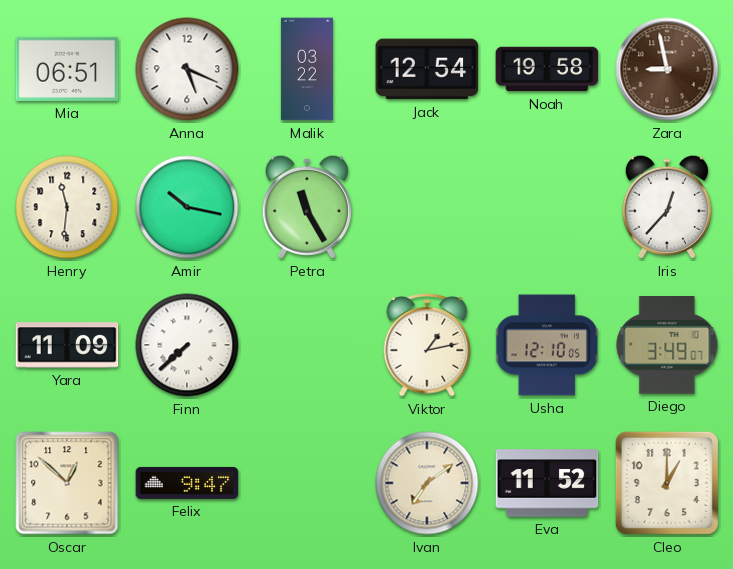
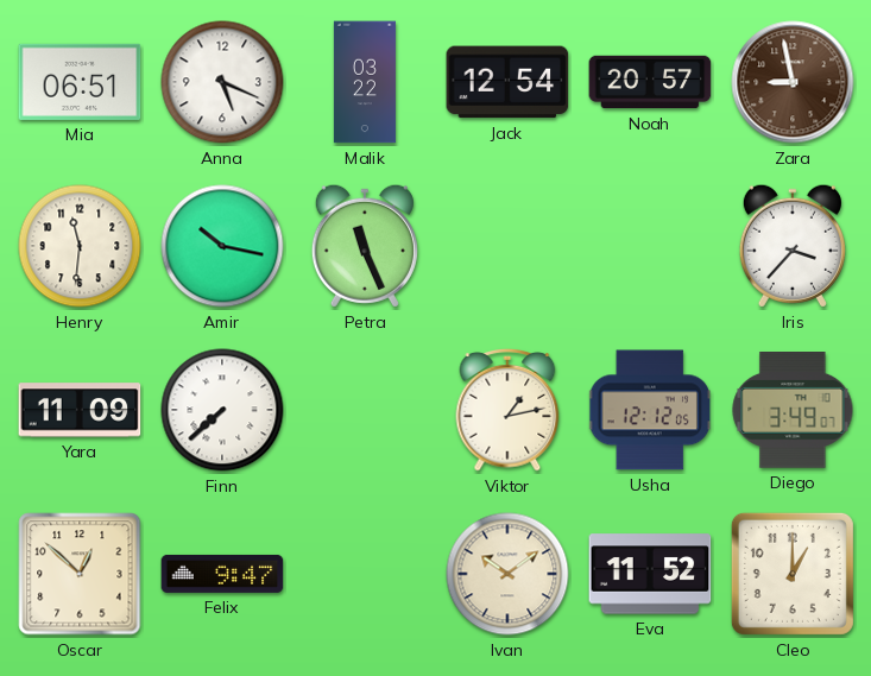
Noah: 19:58 -> 20:57
Petra: 11:25 -> 11:26
Iris: 12:37 -> 3:37
Usha: 12:10 -> 12:12
Ivan: 7:09 -> 10:09
